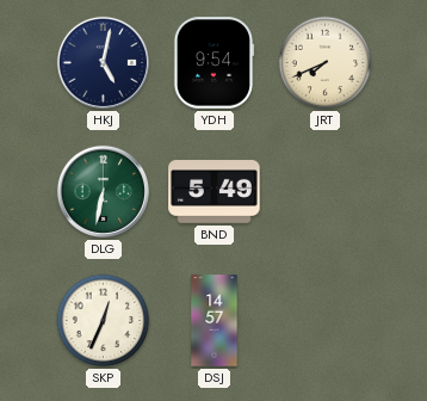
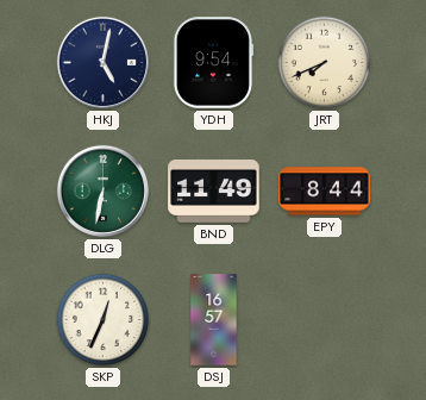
BND: 5:49 -> 11:49
EPY: none -> 8:44
DSJ: 14:57 -> 16:57
